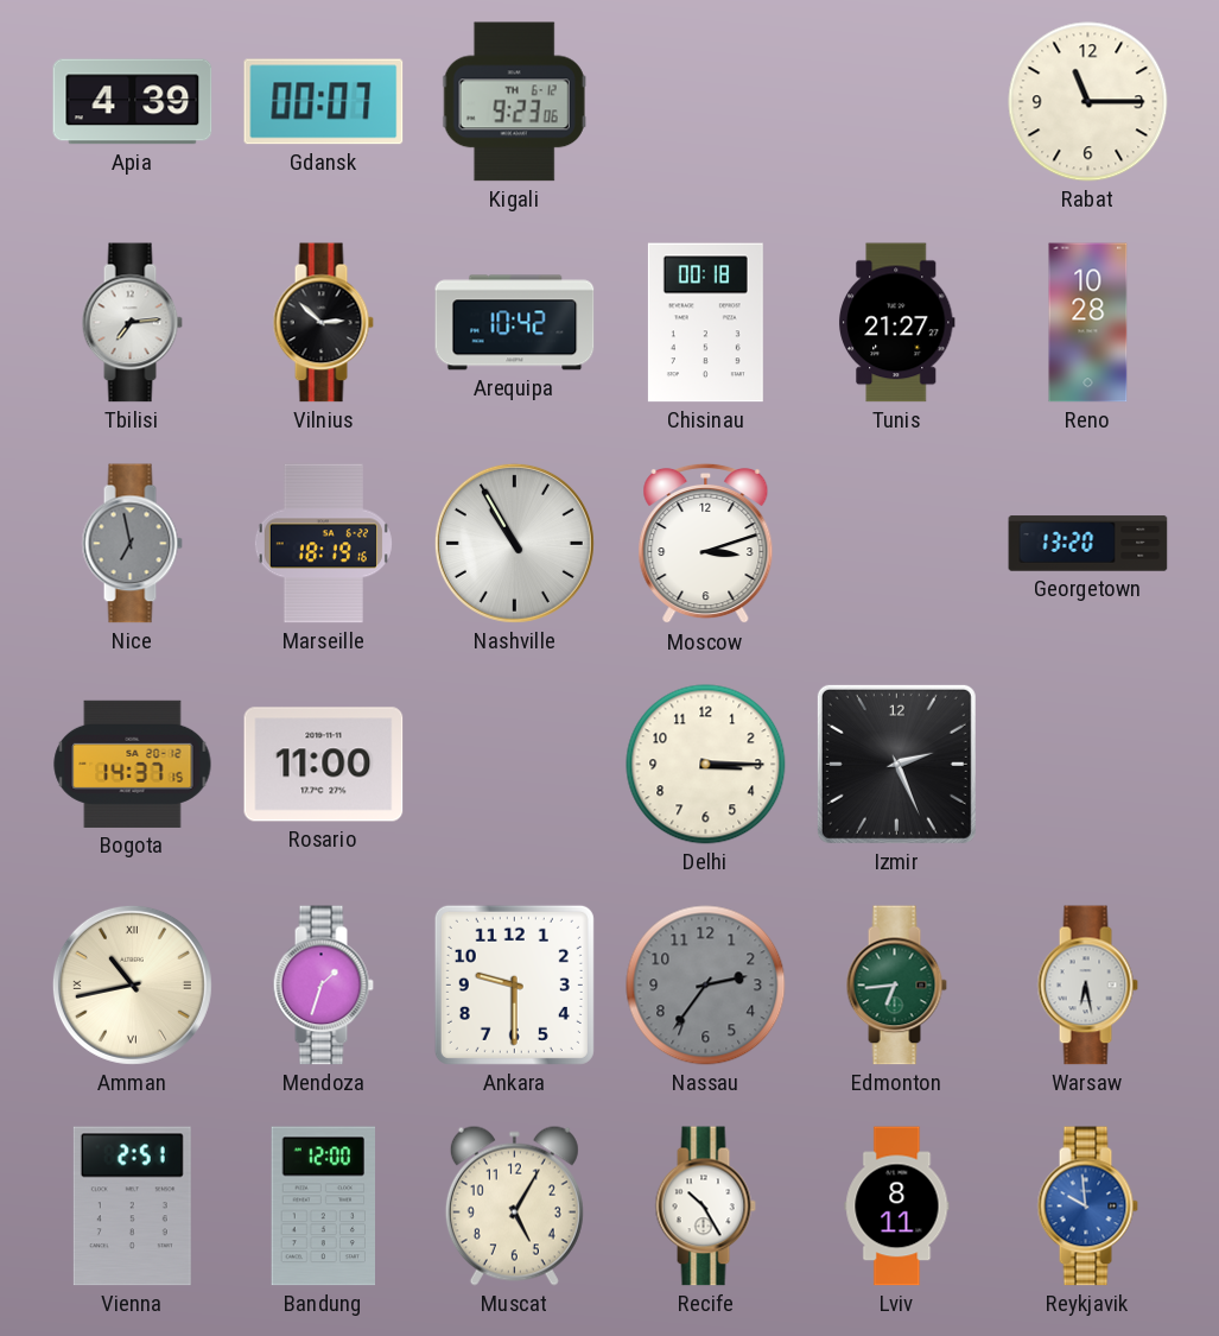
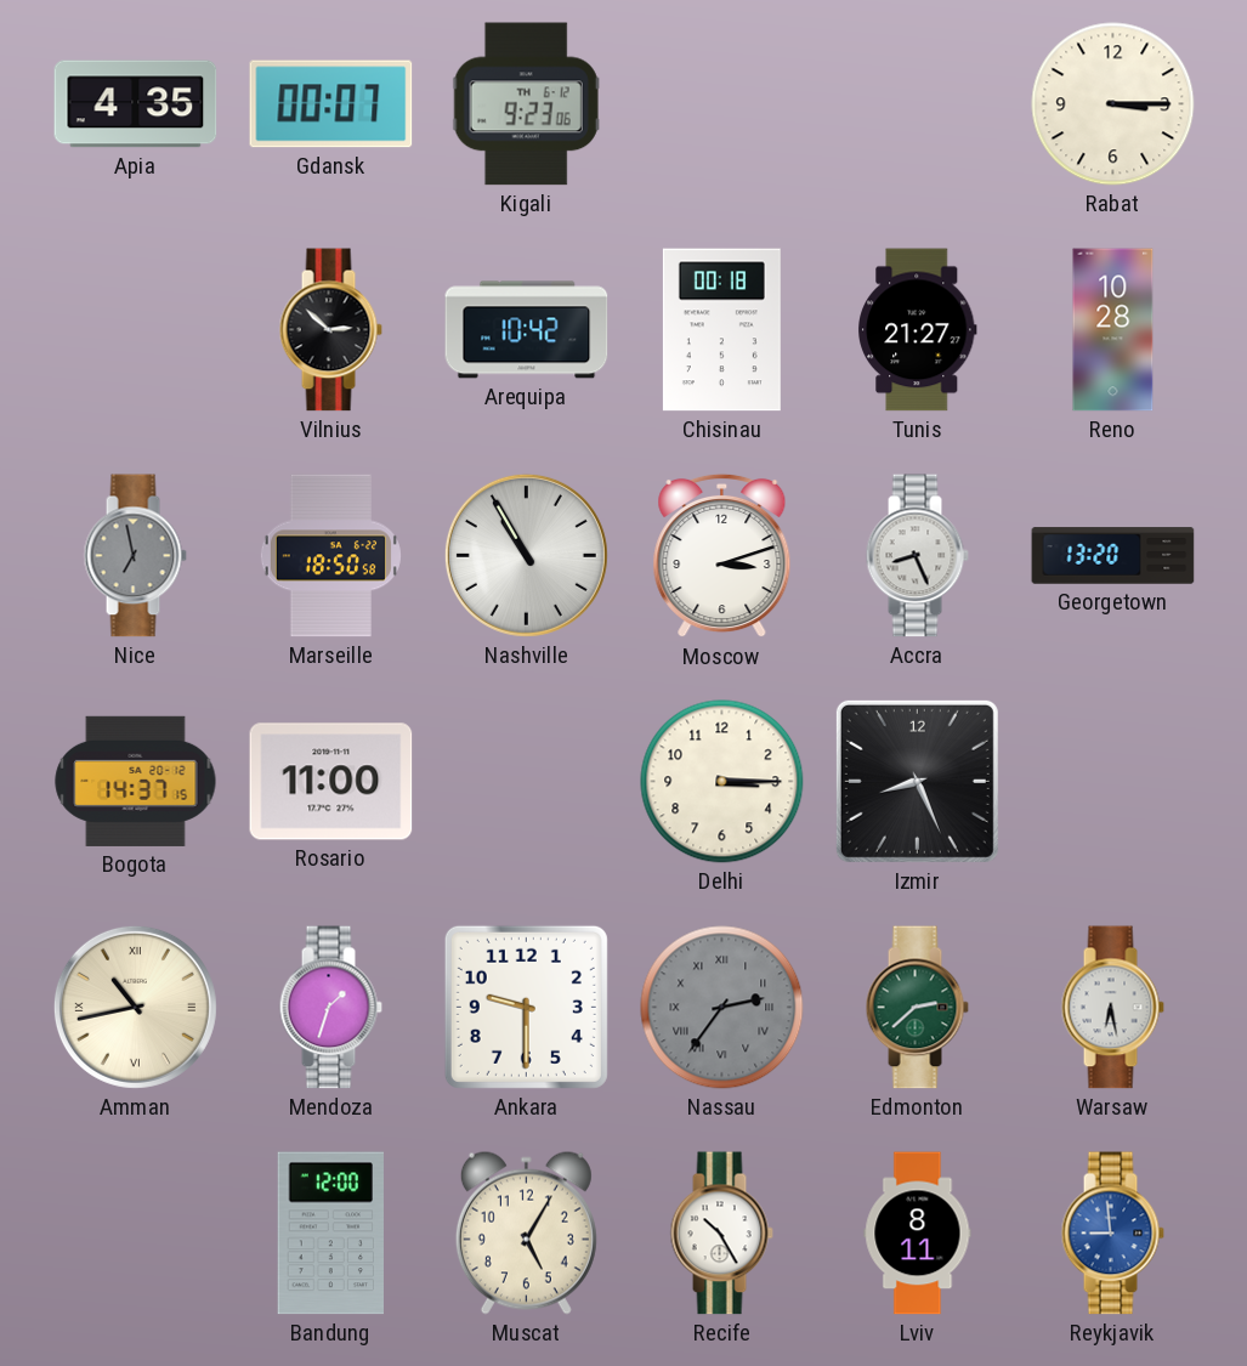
Apia: 4:39 -> 4:35
Rabat: 11:15 -> 3:15
Tbilisi: 7:14 -> none
Marseille: 18:19 -> 18:50
Accra: none -> 8:26
Izmir: 2:26 -> 8:26
Nassau numerals: Arabic -> Roman
Edmonton: 6:44 -> 2:38
Vienna: 2:51 -> none
Reykjavik: 9:59 -> 8:59
